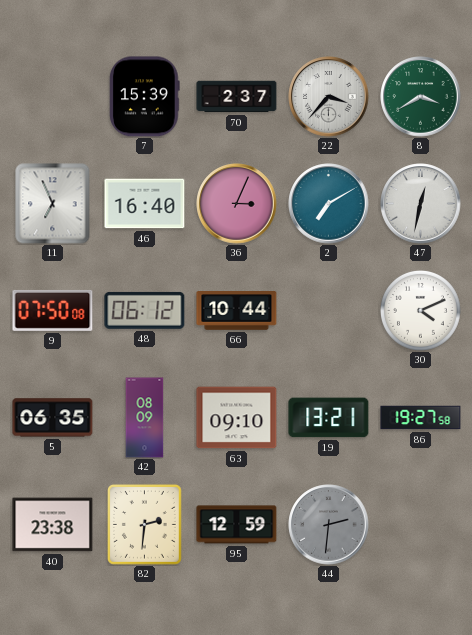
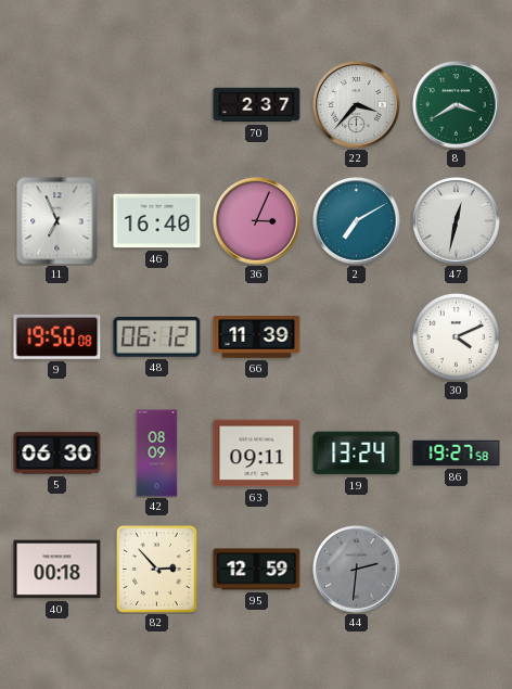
7: 15:39 -> none
9: 07:50 -> 19:50
66: 10:44 -> 11:39
5: 06:35 -> 06:30
63: 09:10 -> 09:11
19: 13:21 -> 13:24
40: 23:38 -> 00:18
82: 2:31 -> 2:53
